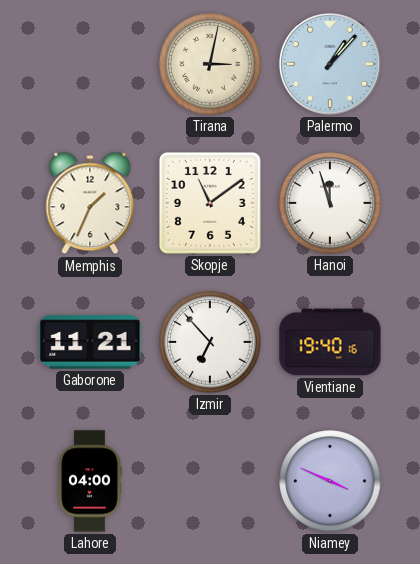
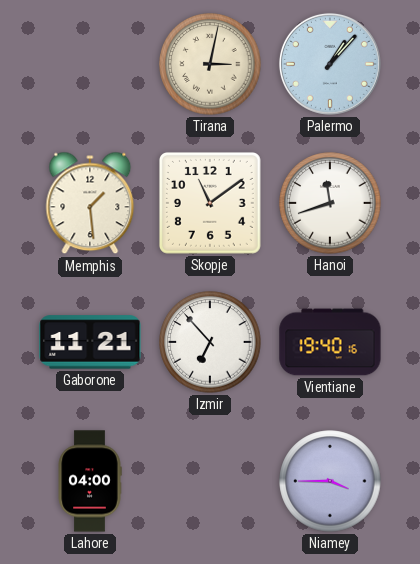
Memphis: 1:34 -> 1:29
Hanoi: 11:57 -> 11:42
Niamey: 3:49 -> 3:45
